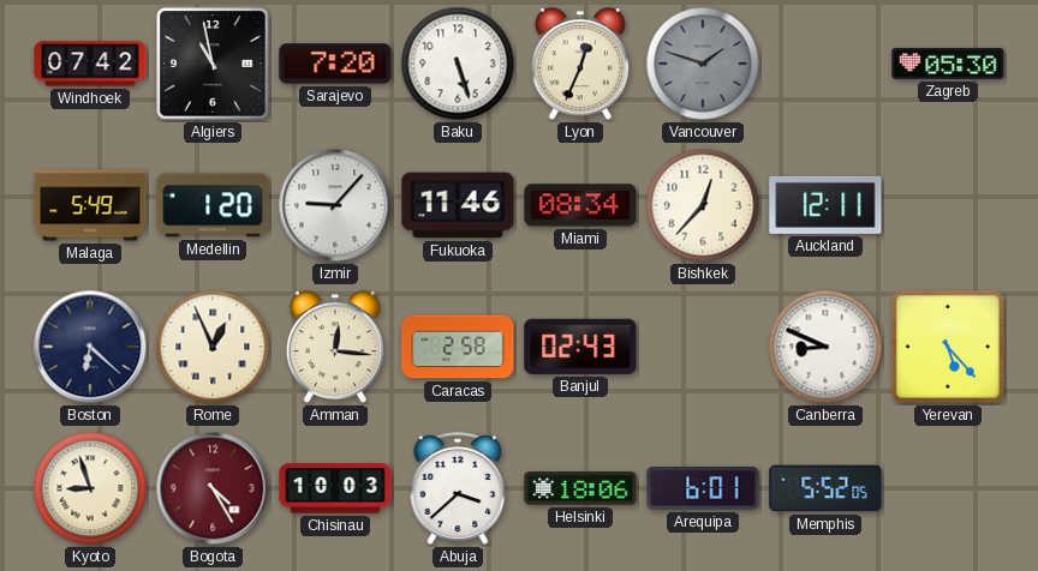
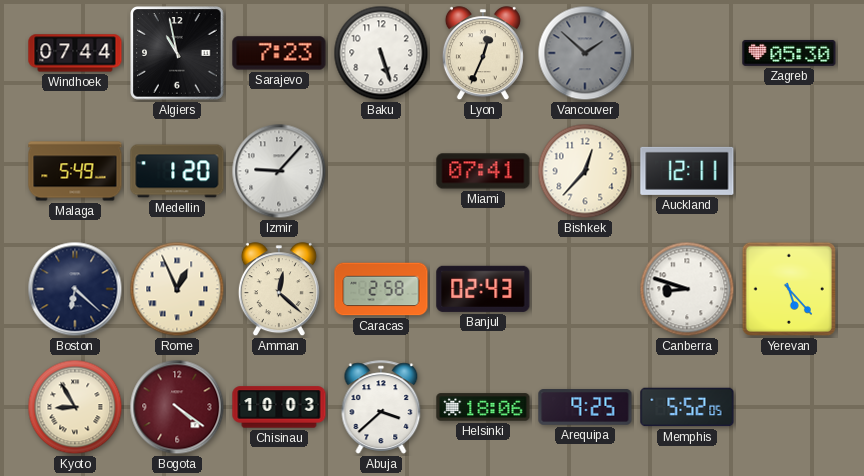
Windhoek: 07:42 -> 07:44
Sarajevo: 7:20 -> 7:23
Vancouver: 1:48 -> 1:52
Fukuoka: 11:46 -> none
Miami: 08:34 -> 07:41
Amman: 12:16 -> 12:22
Canberra: 8:49 -> 8:48
Kyoto: 8:57 -> 8:55
Bogota: 4:25 -> 4:21
Arequipa: 6:01 -> 9:25
